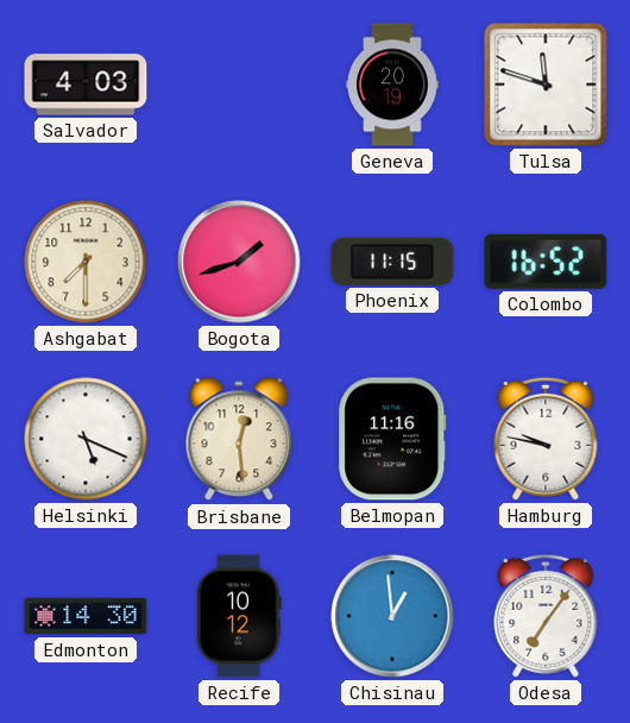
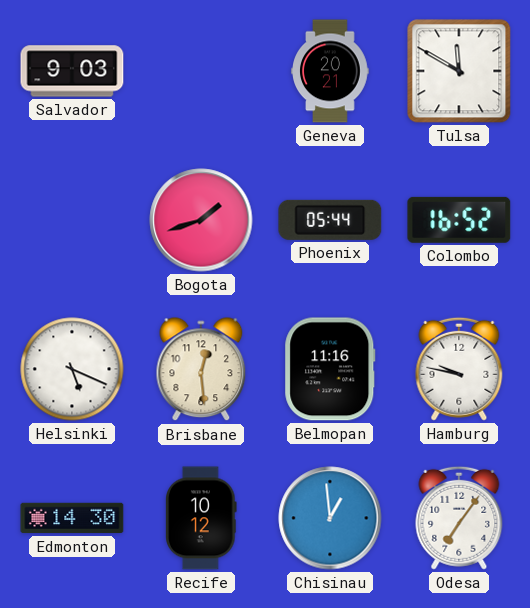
Salvador: 4:03 -> 9:03
Geneva: 20:19 -> 20:21
Tulsa: 11:48 -> 11:50
Ashgabat: 7:30 -> none
Phoenix: 11:15 -> 05:44
